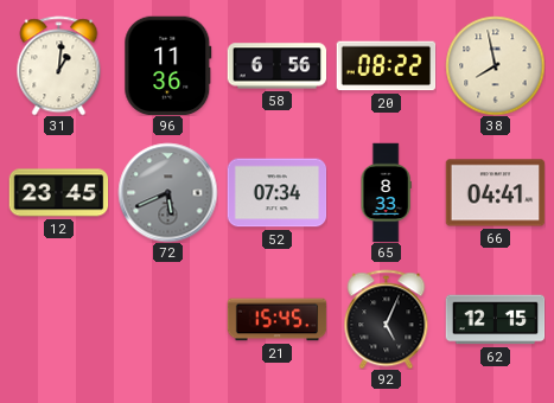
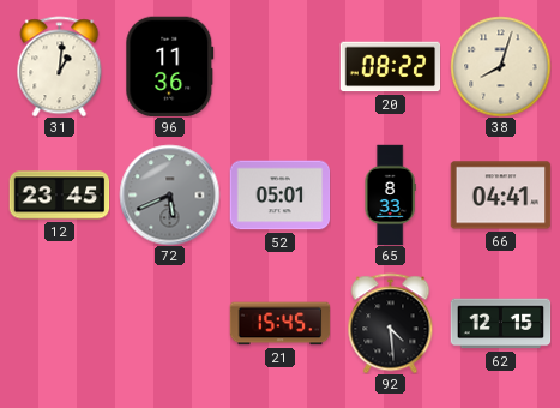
58: 6:56 -> none
38: 7:58 -> 8:03
52: 07:34 -> 05:01
92: 5:04 -> 4:29
